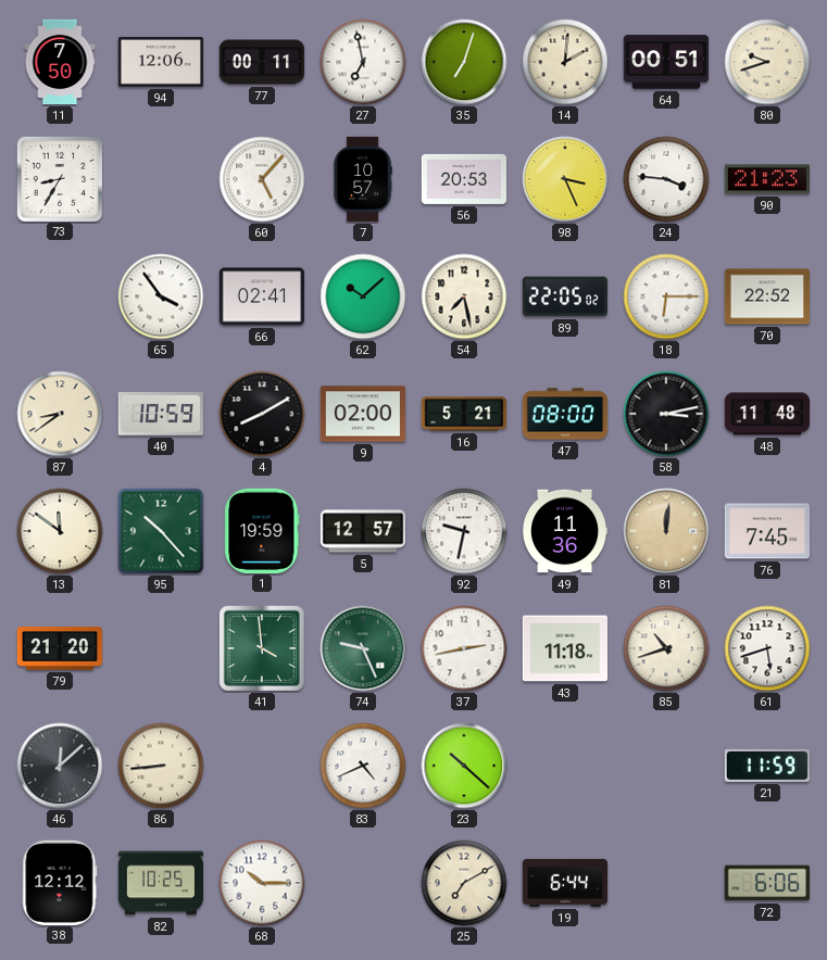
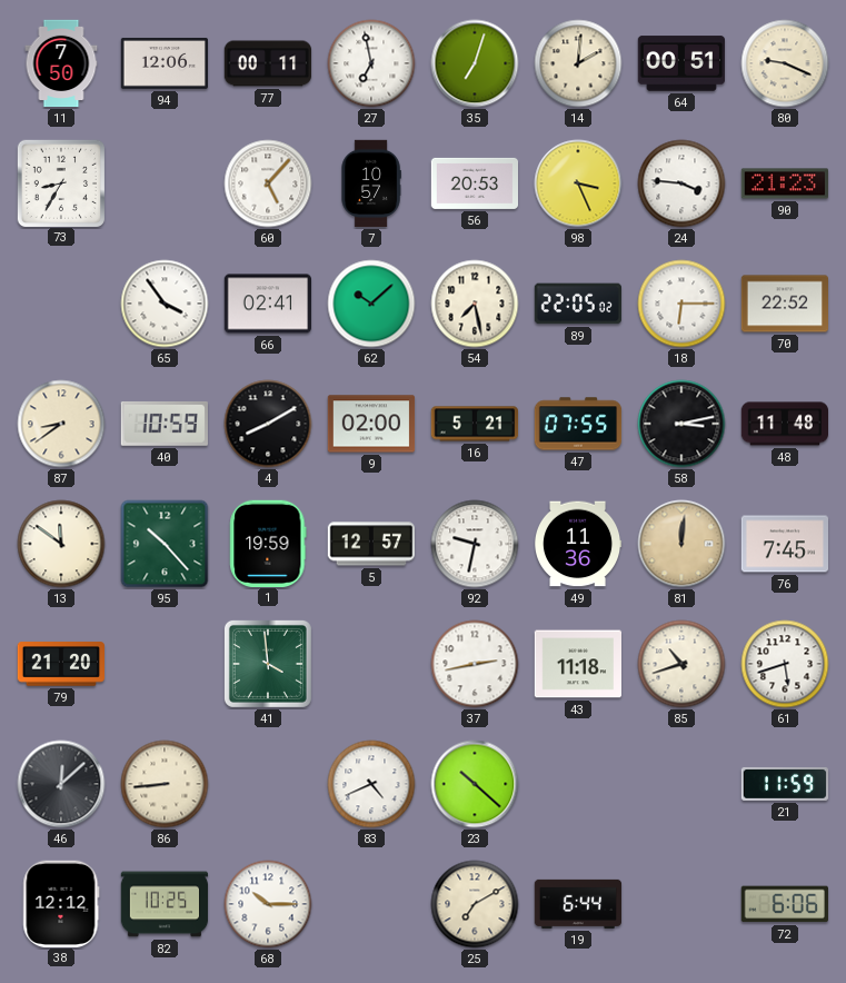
80: 9:42 -> 9:19
47: 08:00 -> 07:55
74: 9:26 -> none
